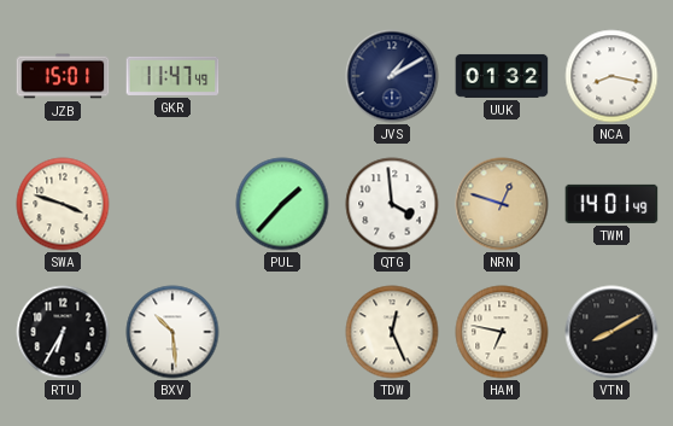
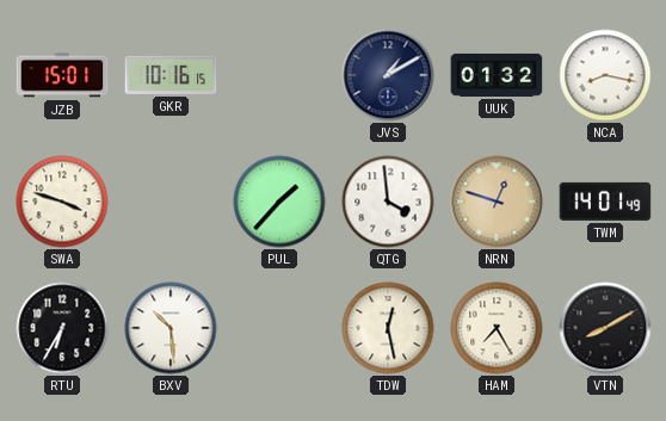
GKR: 11:47 -> 10:16
TDW: 12:26 -> 12:28
HAM: 6:47 -> 7:25
